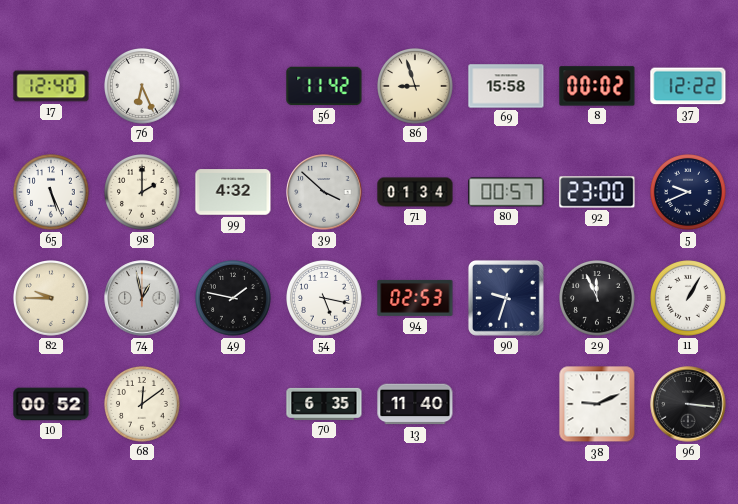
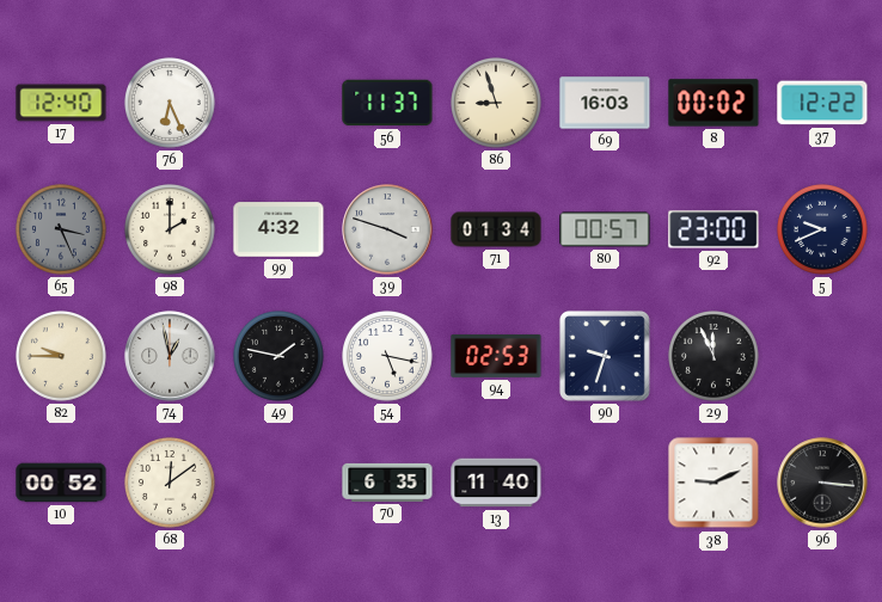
56: 11:42 -> 11:37
69: 15:58 -> 16:03
65: 5:26 -> 3:26
65 dial: white -> grey
39: 3:52 -> 3:48
11: 1:05 -> none
